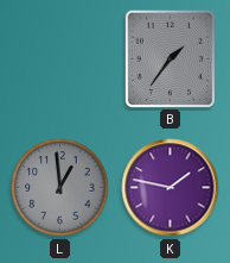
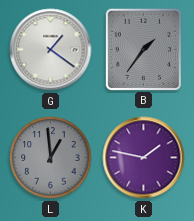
G: none -> 1:21
